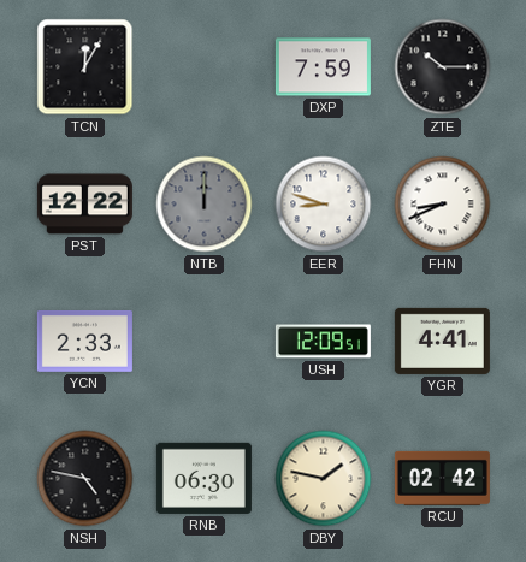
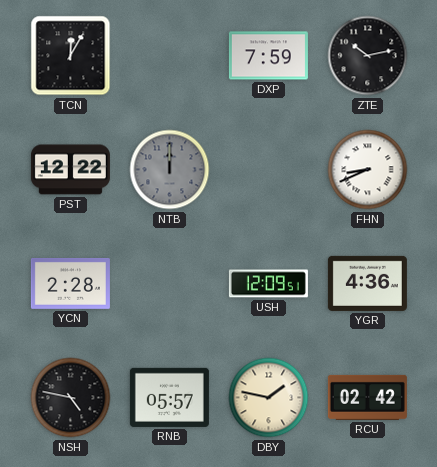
ZTE: 10:15 -> 10:13
EER: 8:48 -> none
YCN: 2:33 -> 2:28
YGR: 4:41 -> 4:36
RNB: 06:30 -> 05:57
